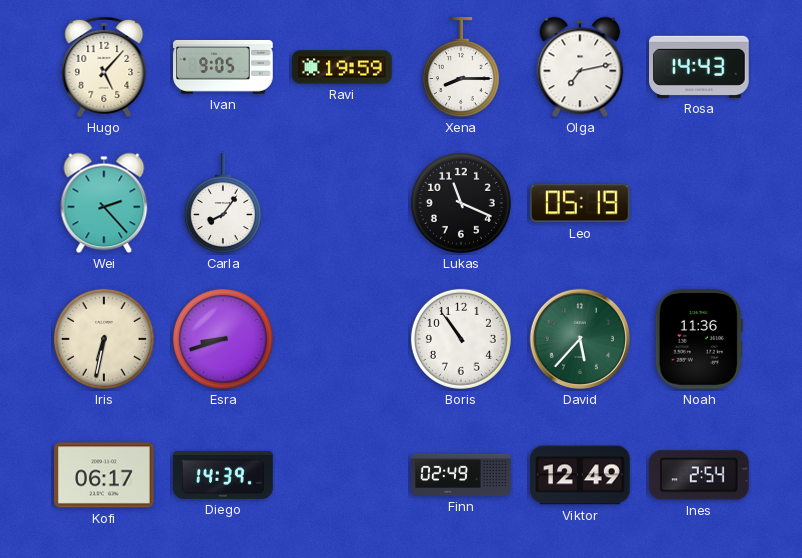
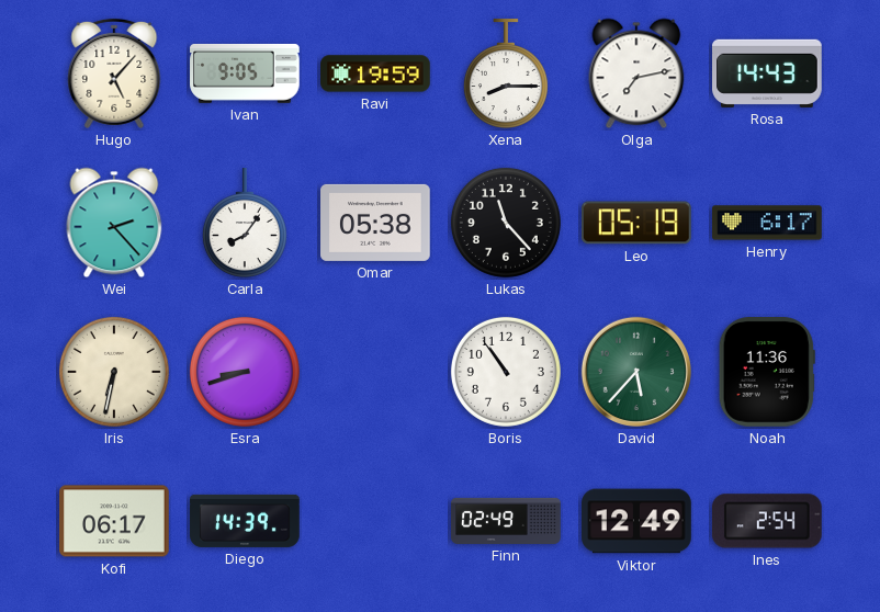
Omar: none -> 05:38
Lukas: 11:19 -> 11:23
Henry: none -> 6:17
